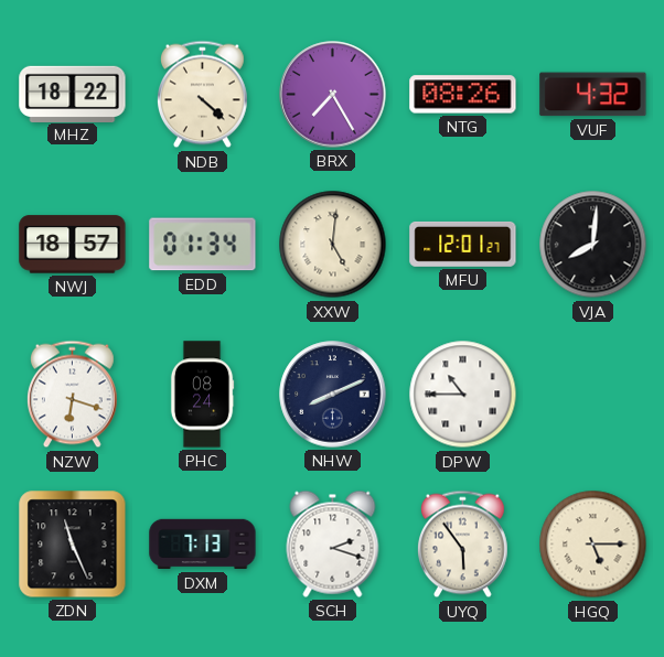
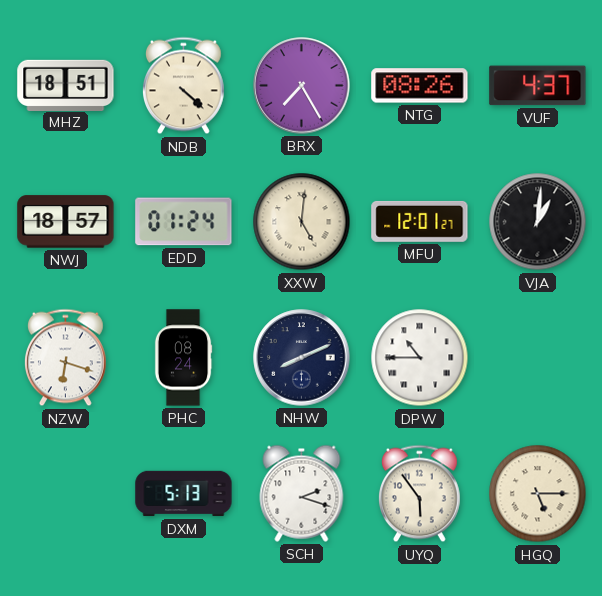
MHZ: 18:22 -> 18:51
VUF: 4:32 -> 4:37
EDD: 01:34 -> 01:24
VJA: 8:01 -> 1:01
ZDN: 11:26 -> none
DXM: 7:13 -> 5:13
